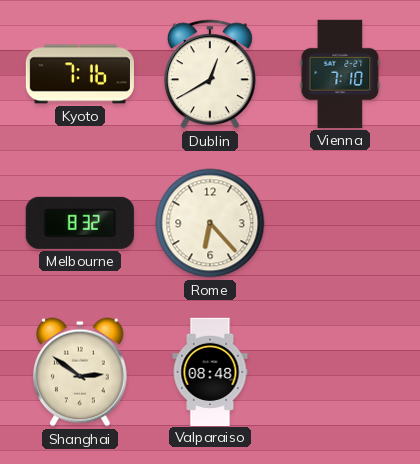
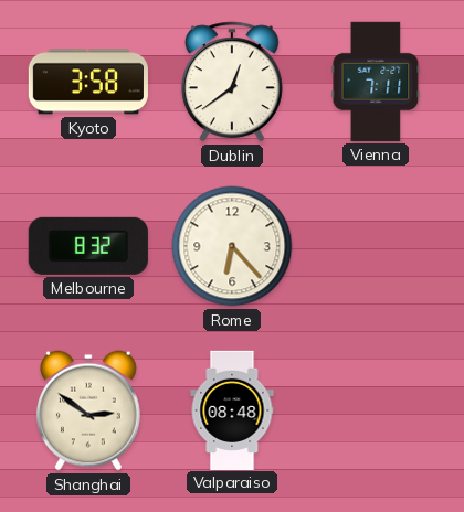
Kyoto: 7:16 -> 3:58
Dublin: 12:40 -> 12:39
Vienna: 7:10 -> 7:11
